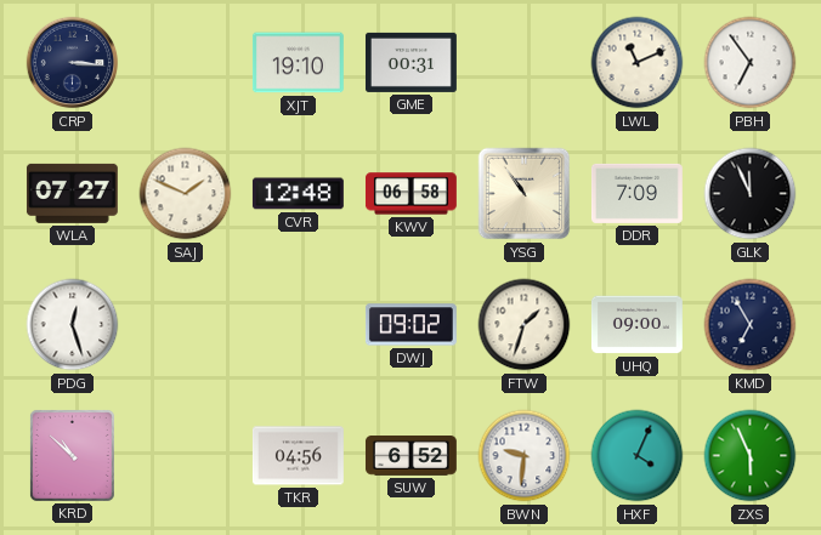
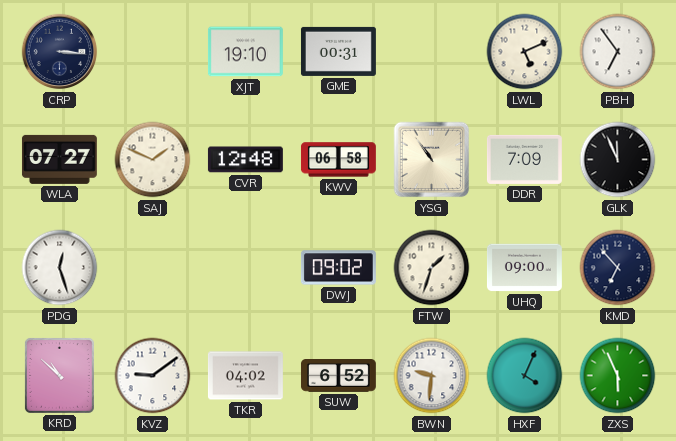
LWL: 11:11 -> 5:11
KMD: 6:55 -> 6:53
KVZ: none -> 9:09
TKR: 04:56 -> 04:02
